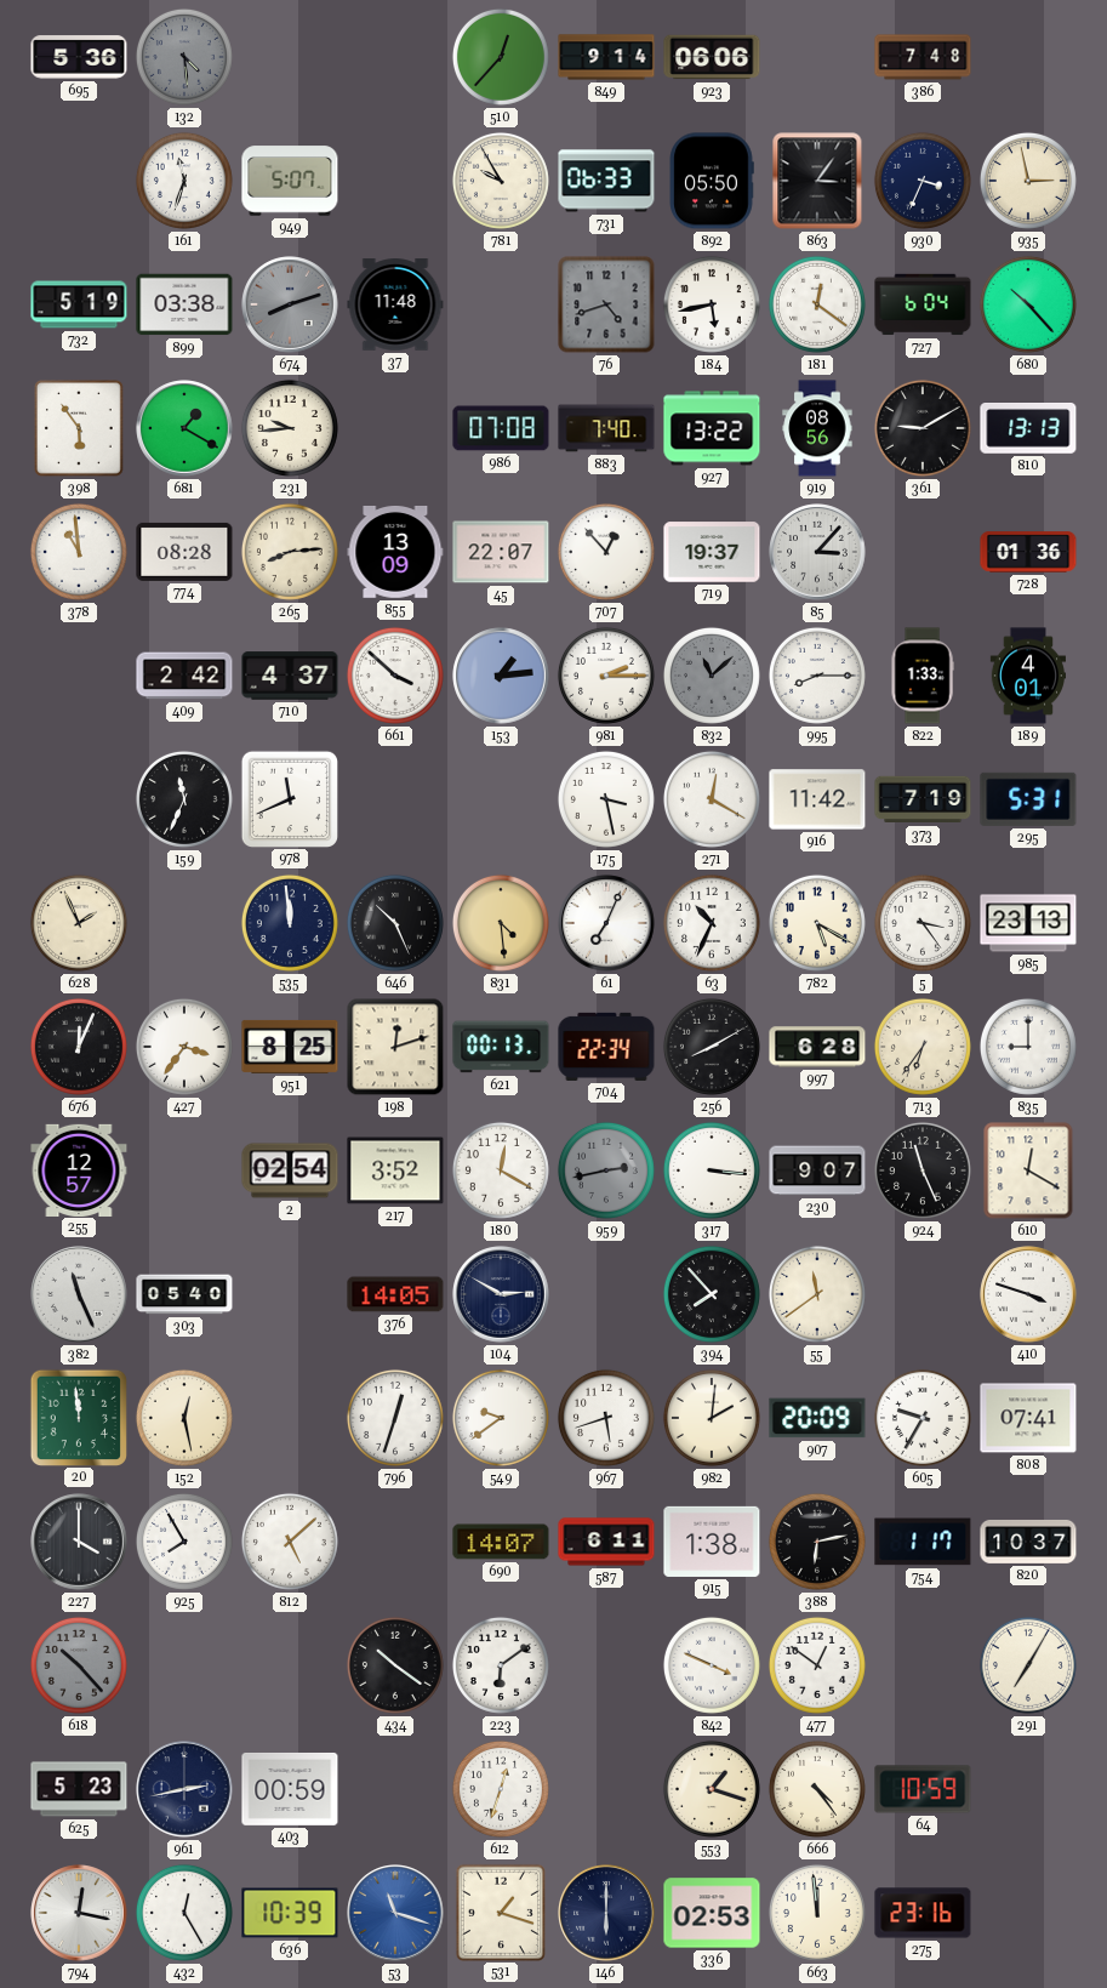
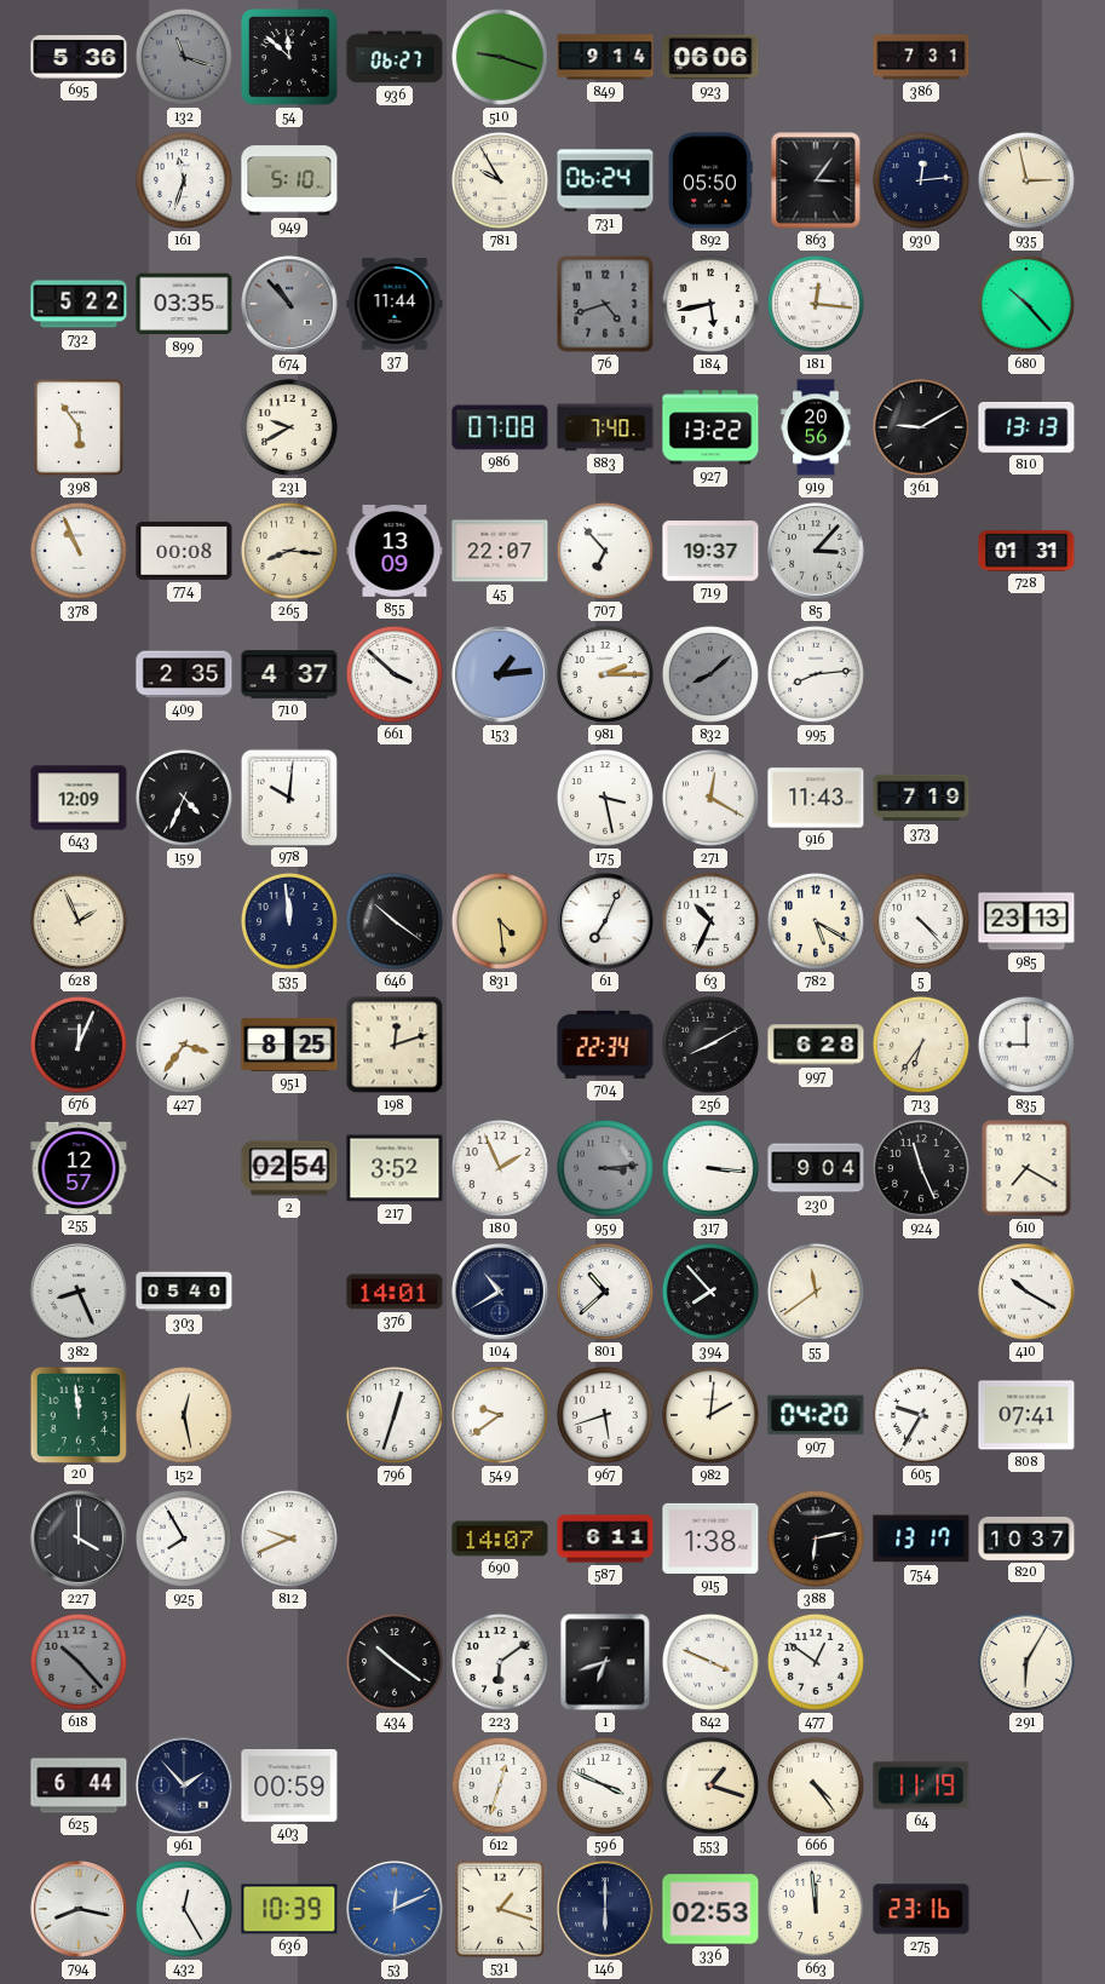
132: 4:29 -> 11:18
54: none -> 11:52
936: none -> 06:27
510: 12:37 -> 9:18
386: 7:48 -> 7:31
949: 5:07 -> 5:10
731: 06:33 -> 06:24
930: 3:34 -> 12:14
732: 5:19 -> 5:22
899: 03:38 -> 03:35
674: 8:12 -> 10:53
37: 11:48 -> 11:44
181: 12:21 -> 12:16
727: 6:04 -> none
681: 1:20 -> none
231: 9:44 -> 9:40
919: 08:56 -> 20:56
378: 10:59 -> 10:56
774: 08:28 -> 00:08
265: 8:14 -> 8:16
707: 12:53 -> 6:53
728: 01:36 -> 01:31
409: 2:42 -> 2:35
832: 11:08 -> 8:08
995: 8:15 -> 8:14
822: 1:33 -> none
189: 4:01 -> none
643: none -> 12:09
159: 11:34 -> 4:34
978: 11:41 -> 10:01
916: 11:42 -> 11:43
295: 5:31 -> none
646: 10:26 -> 10:21
5: 3:24 -> 4:23
621: 00:13 -> none
180: 12:20 -> 1:56
959: 2:43 -> 3:14
230: 9:07 -> 9:04
610: 12:20 -> 7:20
382: 11:26 -> 8:26
376: 14:05 -> 14:01
104: 2:50 -> 10:40
801: none -> 10:38
410: 3:48 -> 10:20
907: 20:09 -> 04:20
812: 5:08 -> 9:41
754: 1:17 -> 13:17
1: none -> 6:42
291: 7:05 -> 6:05
625: 5:23 -> 6:44
961: 2:43 -> 1:53
596: none -> 3:49
64: 10:59 -> 11:19
794: 12:17 -> 8:17
53: 11:18 -> 12:11
